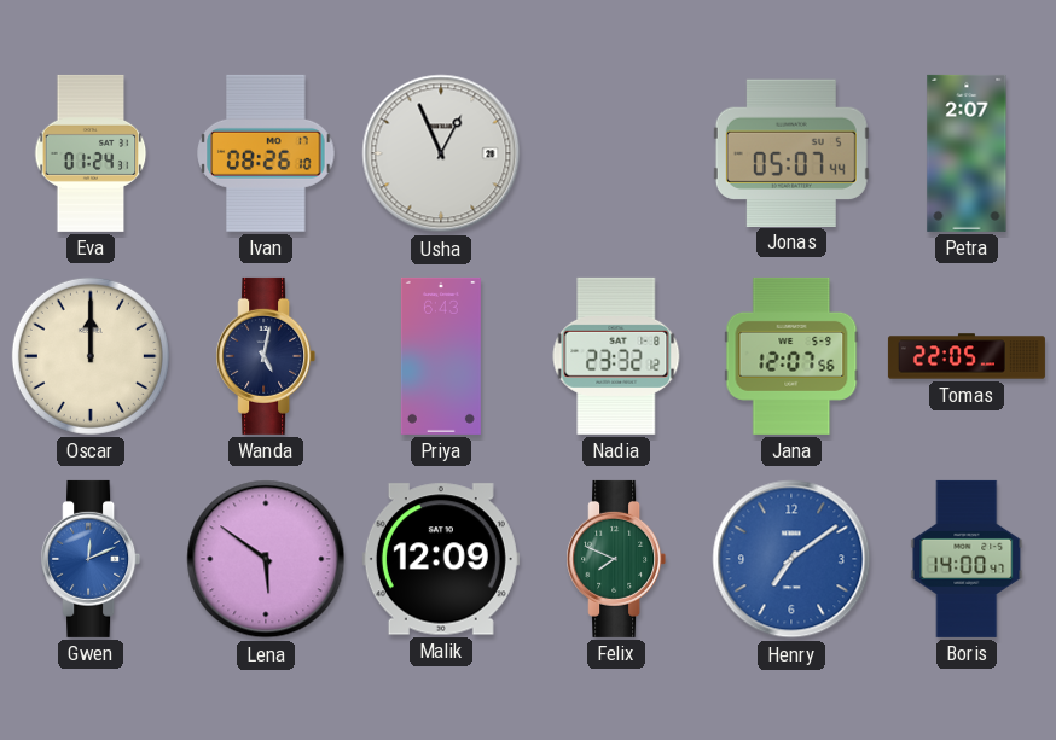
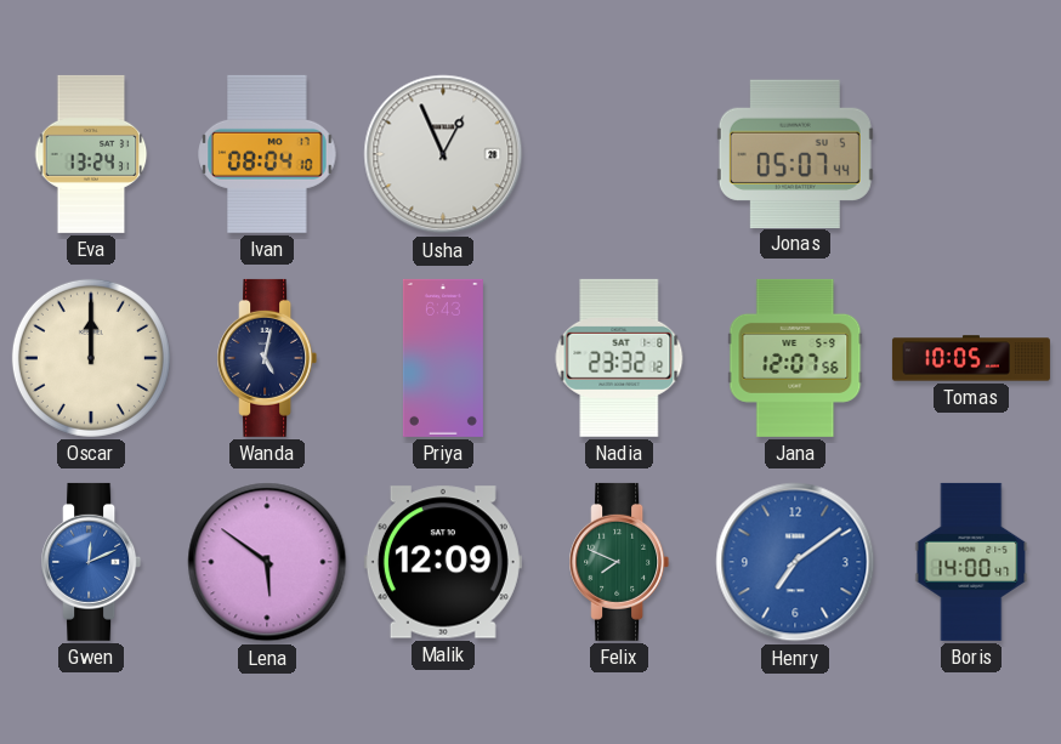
Eva: 01:24 -> 13:24
Ivan: 08:26 -> 08:04
Petra: 2:07 -> none
Tomas: 22:05 -> 10:05
